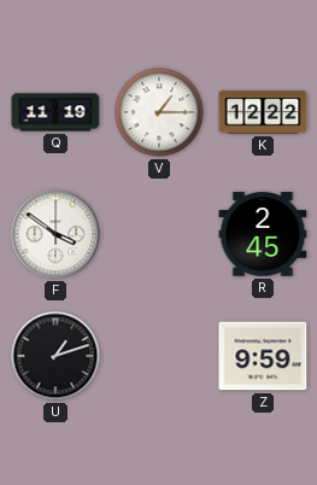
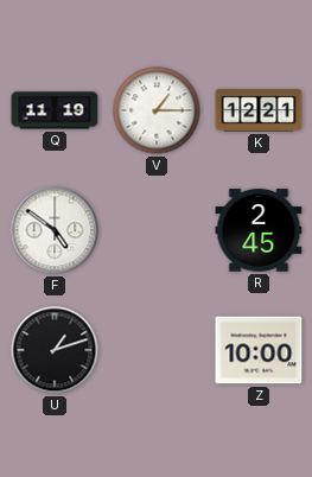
K: 12:22 -> 12:21
F: 3:51 -> 4:51
Z: 9:59 -> 10:00
